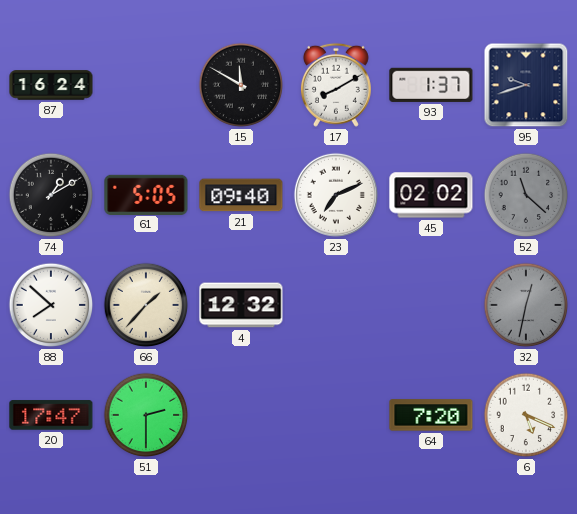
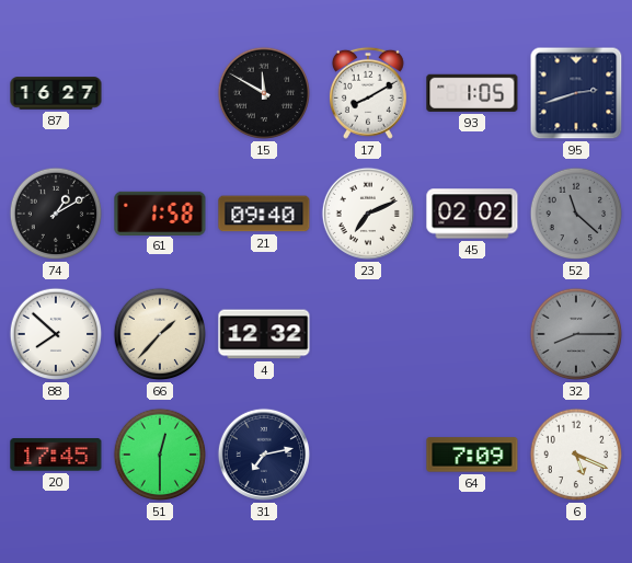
87: 16:24 -> 16:27
93: 1:37 -> 1:05
95: 9:42 -> 2:42
61: 5:05 -> 1:58
32: 12:32 -> 8:15
20: 17:47 -> 17:45
51: 2:30 -> 12:30
31: none -> 7:13
64: 7:20 -> 7:09
